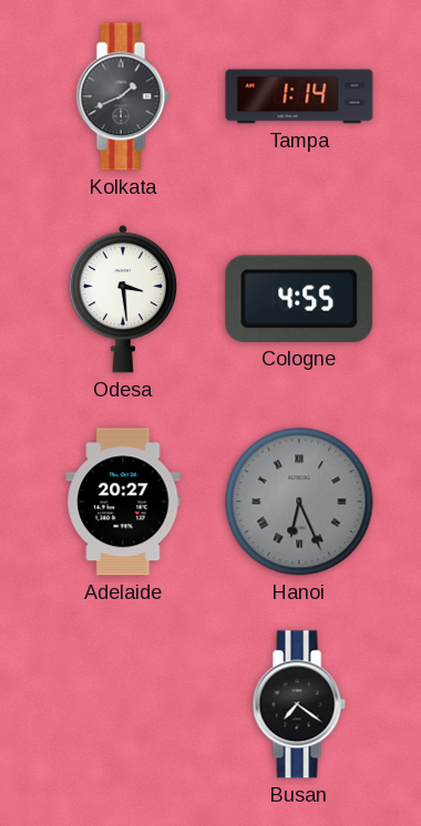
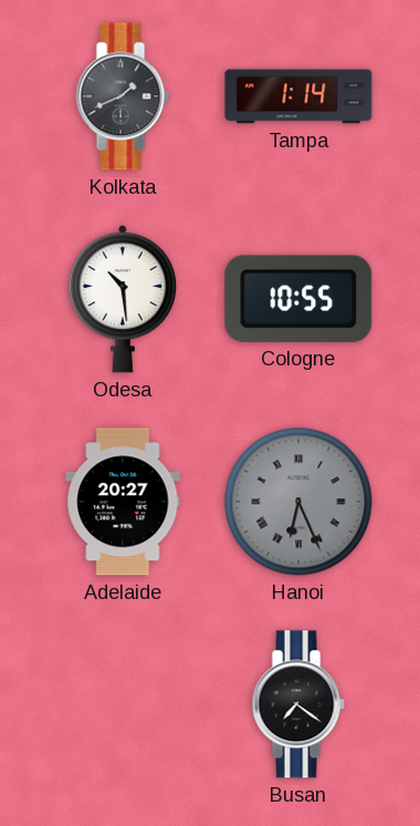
Odesa: 3:29 -> 10:29
Cologne: 4:55 -> 10:55
